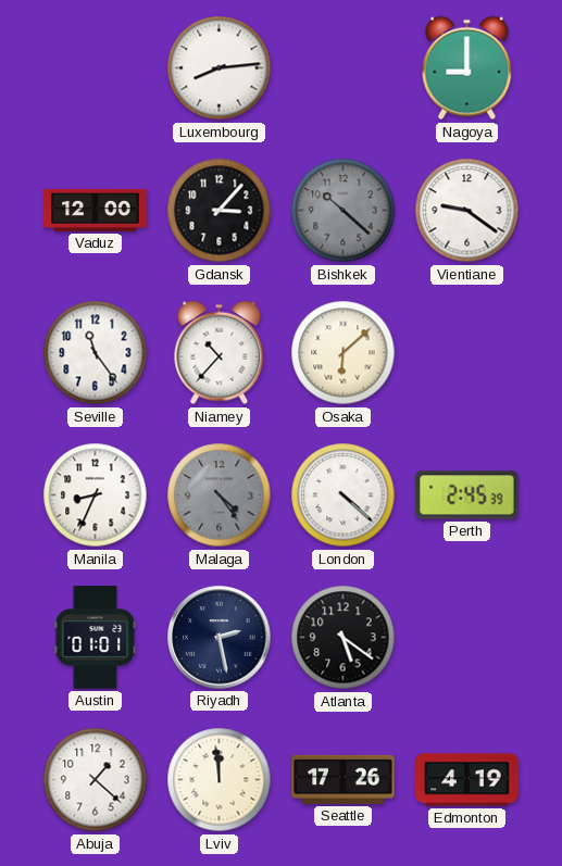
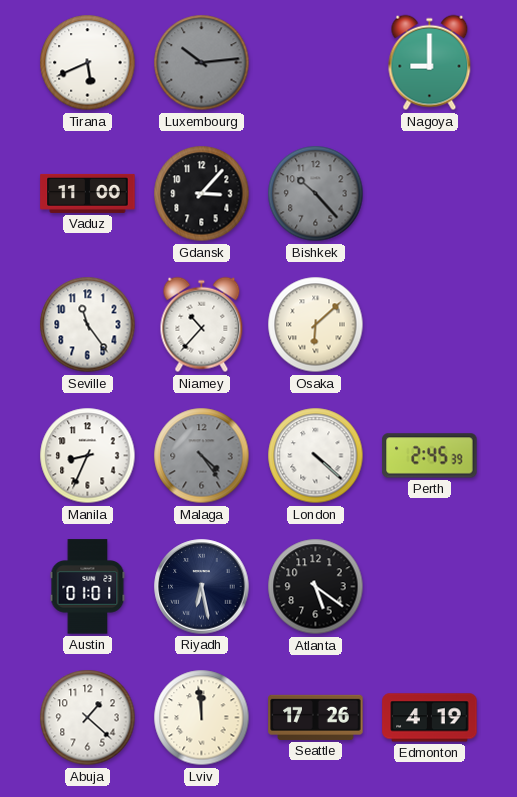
Tirana: none -> 5:41
Luxembourg: 8:14 -> 10:14
Luxembourg dial: white -> grey
Vaduz: 12:00 -> 11:00
Bishkek: 10:22 -> 10:23
Vientiane: 9:21 -> none
Riyadh: 2:28 -> 6:28
